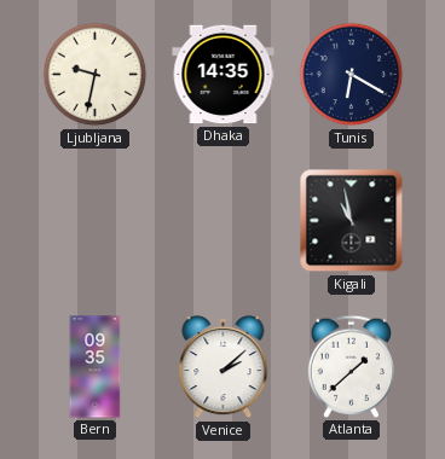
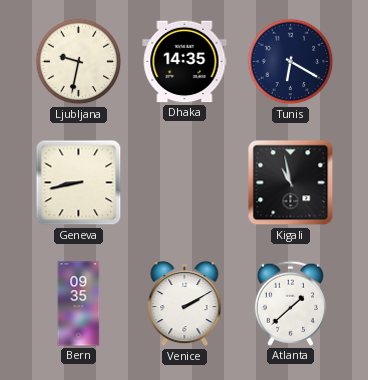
Geneva: none -> 8:43
Venice: 2:08 -> 2:10
